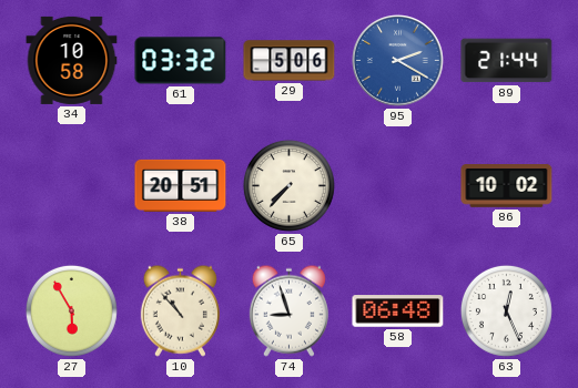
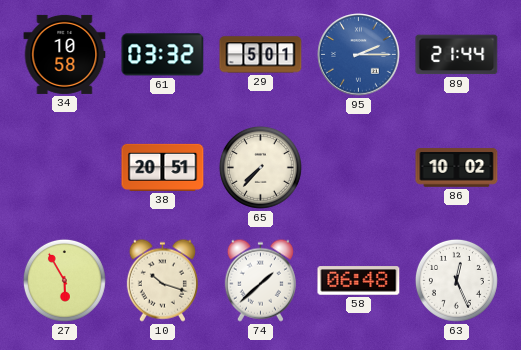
29: 5:06 -> 5:01
95: 2:20 -> 2:15
10: 10:53 -> 10:18
74: 8:57 -> 1:38
